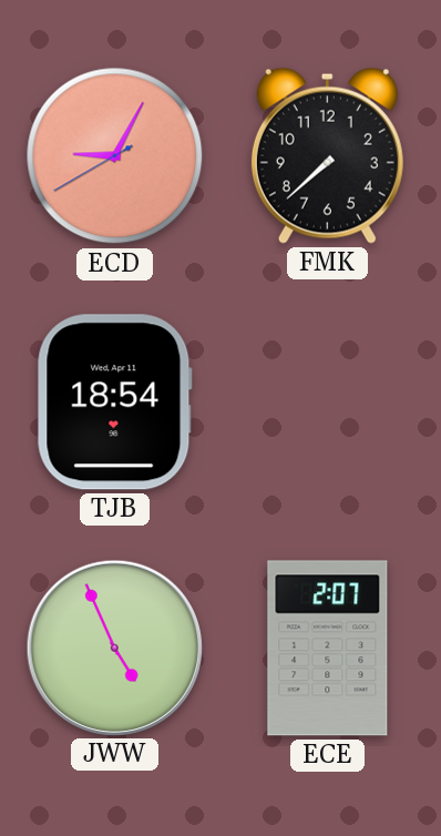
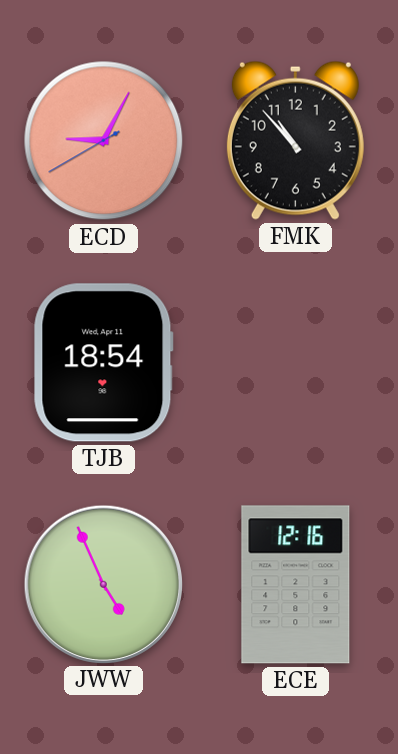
FMK: 7:38 -> 10:53
ECE: 2:07 -> 12:16
